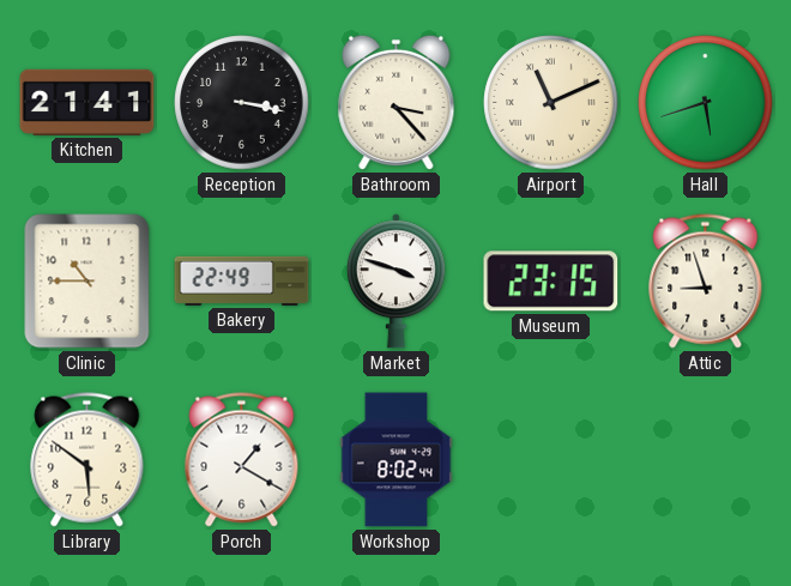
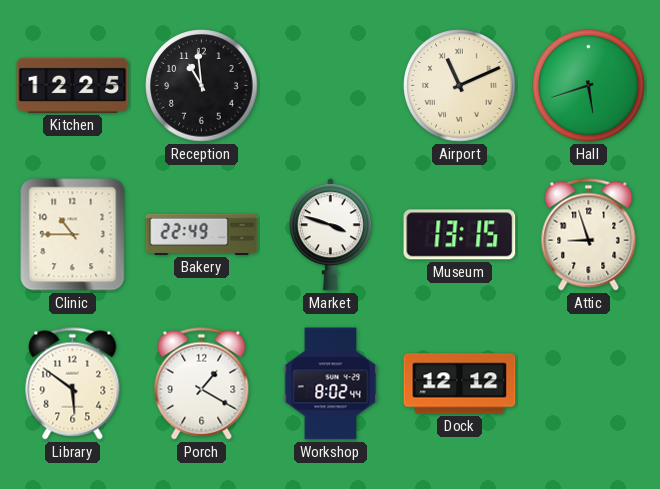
Kitchen: 21:41 -> 12:25
Reception: 3:17 -> 10:59
Bathroom: 3:23 -> none
Museum: 23:15 -> 13:15
Dock: none -> 12:12
